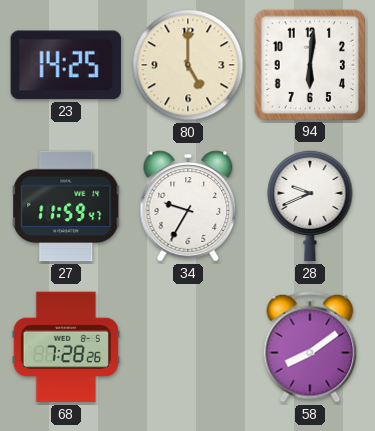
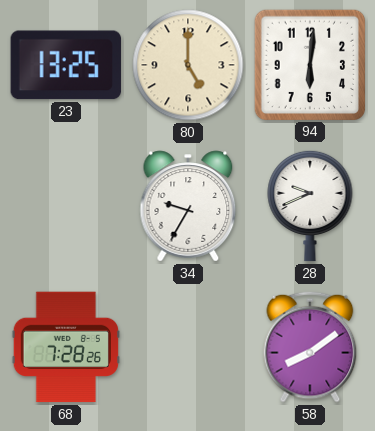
23: 14:25 -> 13:25
27: 11:59 -> none
